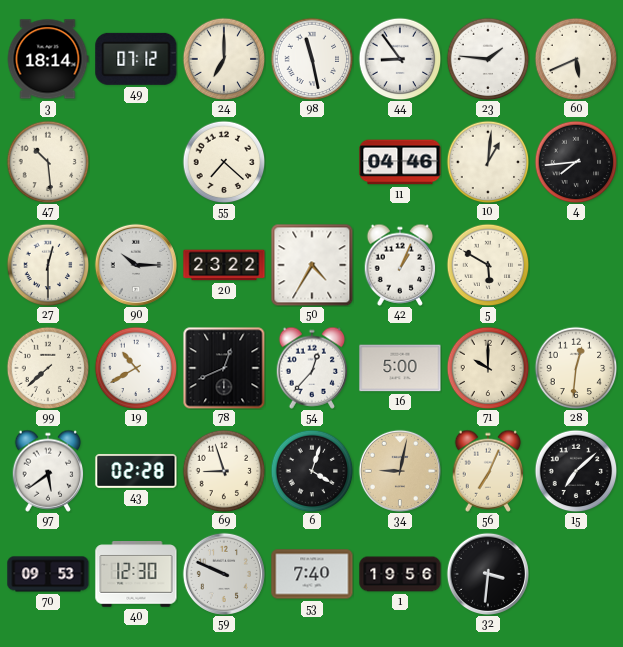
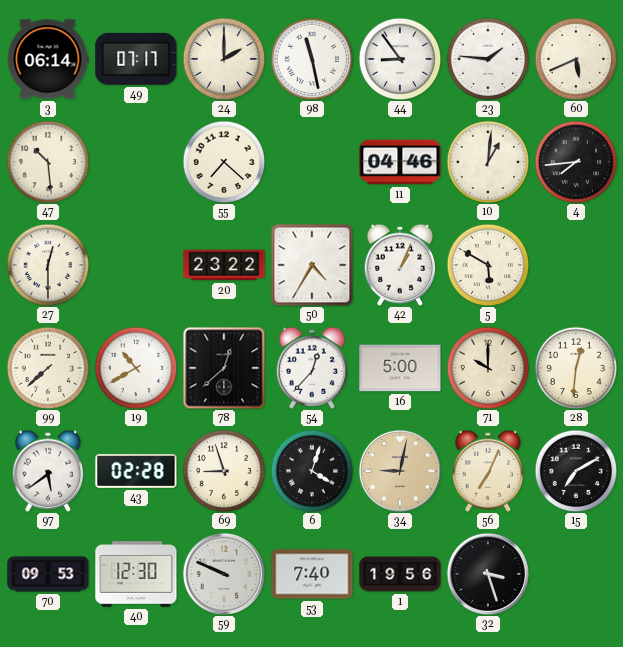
3: 18:14 -> 06:14
49: 07:12 -> 07:17
24: 7:00 -> 2:00
90: 10:15 -> none
78: 12:41 -> 12:38
15: 7:08 -> 7:10
32: 3:31 -> 3:27
